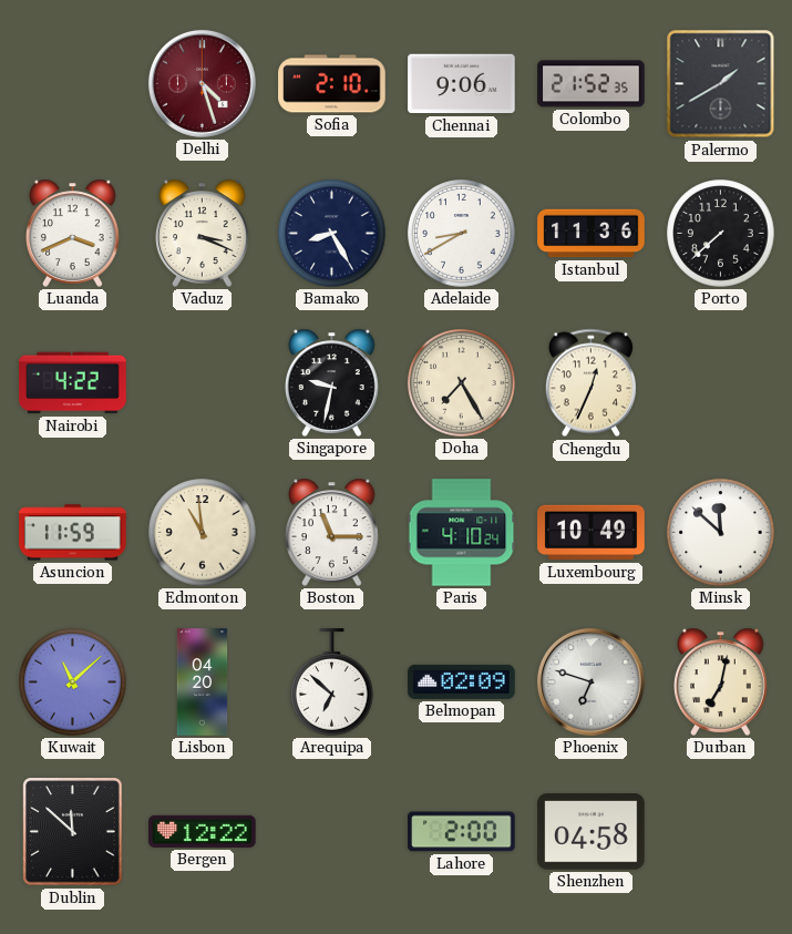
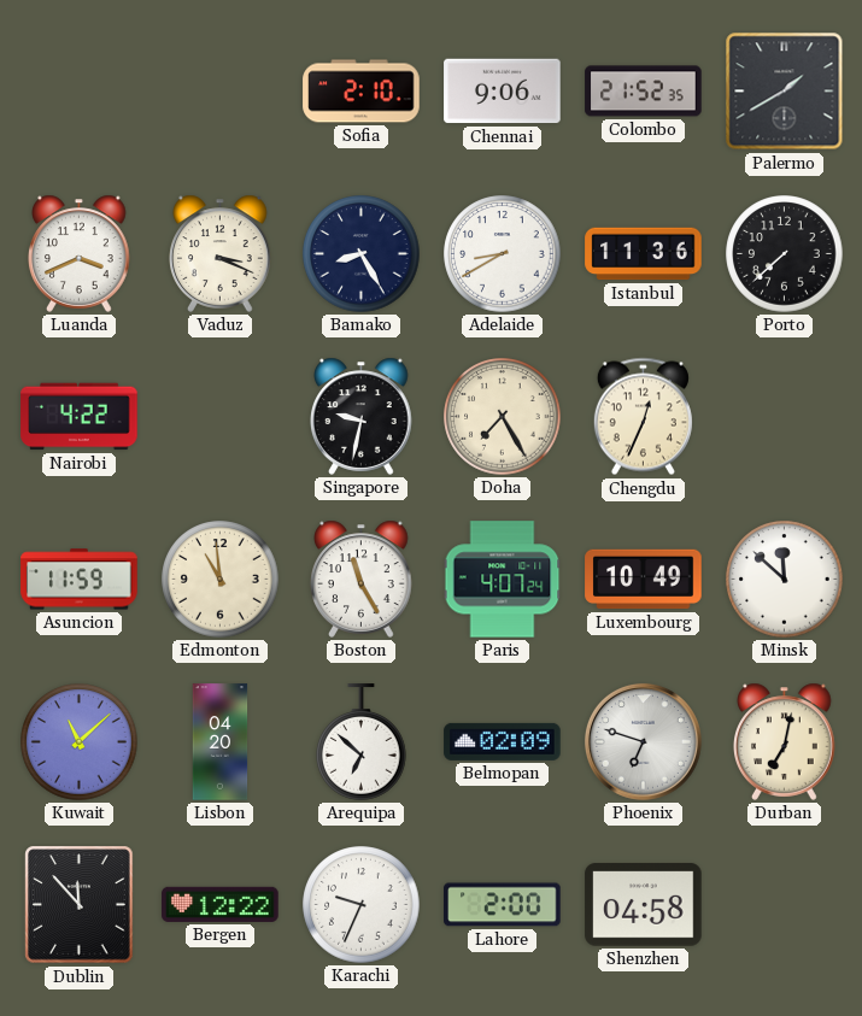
Delhi: 4:27 -> none
Boston: 11:15 -> 11:25
Paris: 4:10 -> 4:07
Dublin: 11:52 -> 11:53
Karachi: none -> 9:34
